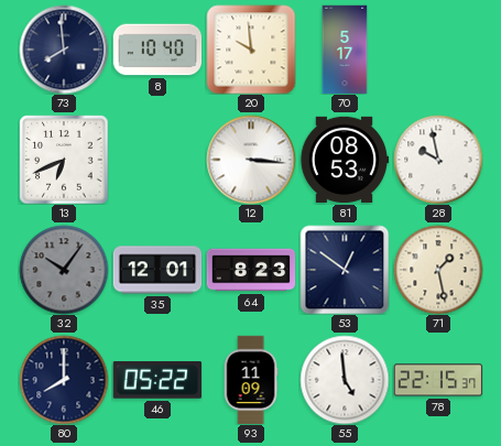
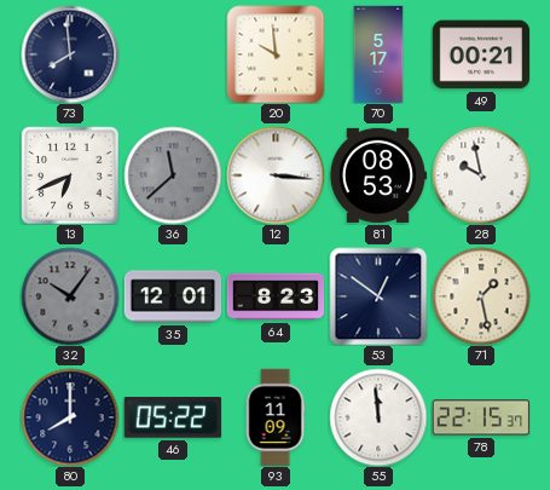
8: 10:40 -> none
49: none -> 00:21
36: none -> 11:38
55: 4:59 -> 11:59
